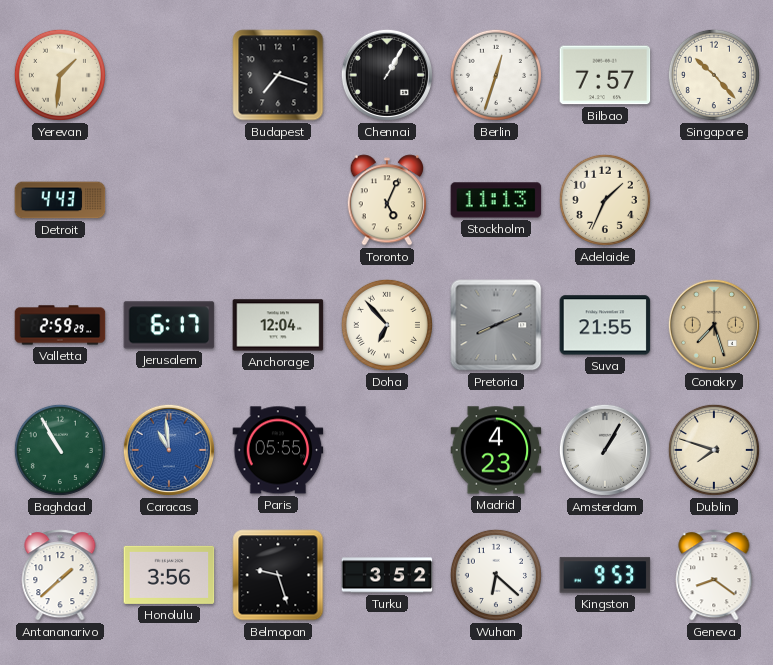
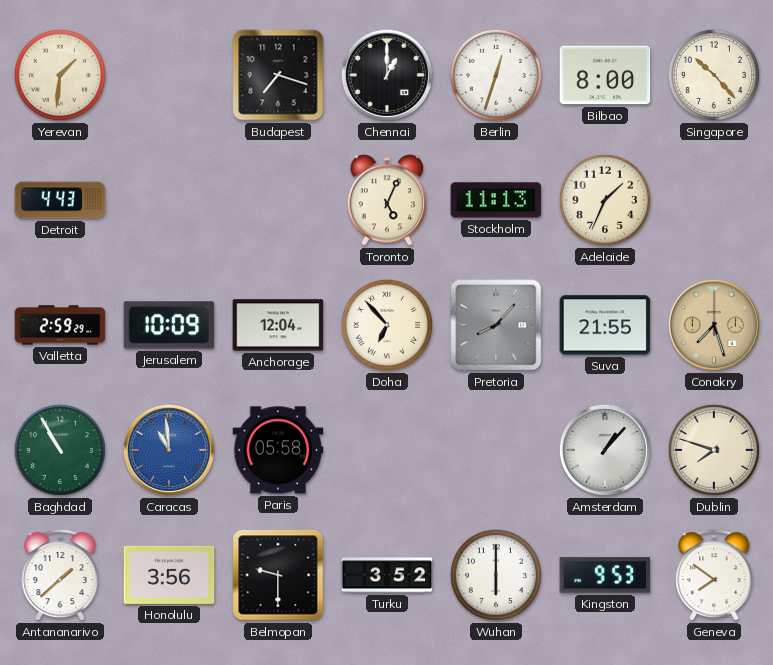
Chennai: 1:05 -> 1:00
Bilbao: 7:57 -> 8:00
Jerusalem: 6:17 -> 10:09
Pretoria: 8:11 -> 8:07
Paris: 05:55 -> 05:58
Madrid: 4:23 -> none
Amsterdam: 1:05 -> 1:07
Belmopan: 9:27 -> 9:30
Wuhan: 6:22 -> 6:00
Geneva: 8:21 -> 7:51
